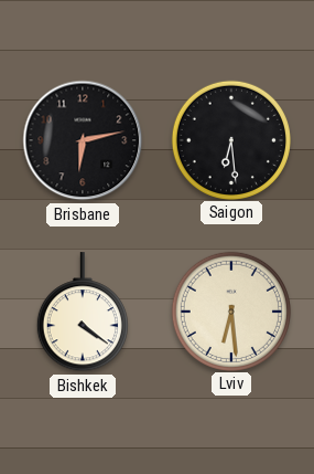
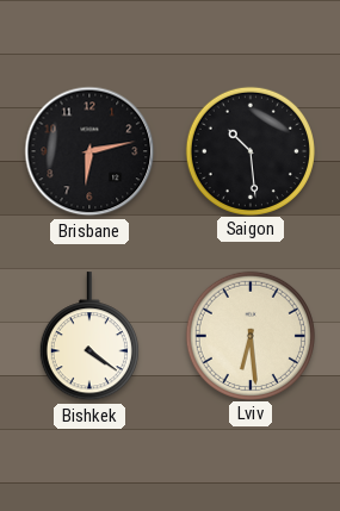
Saigon: 6:29 -> 10:29
